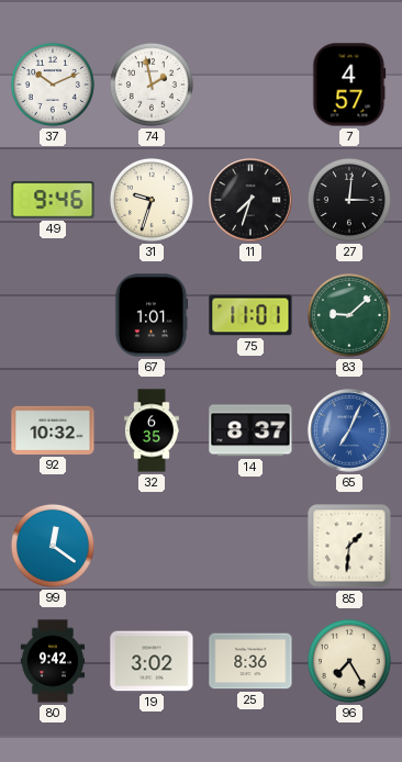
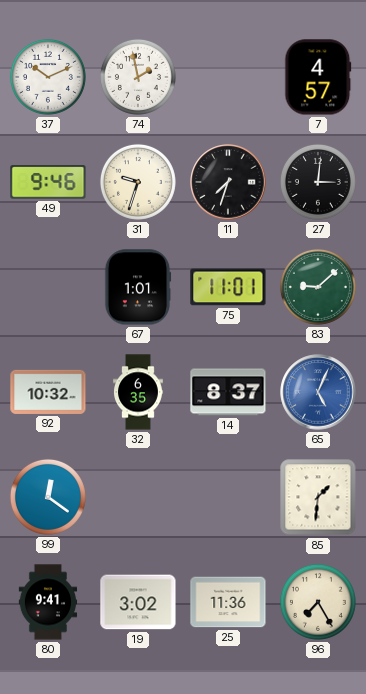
65: 7:04 -> 5:04
80: 9:42 -> 9:41
25: 8:36 -> 11:36
